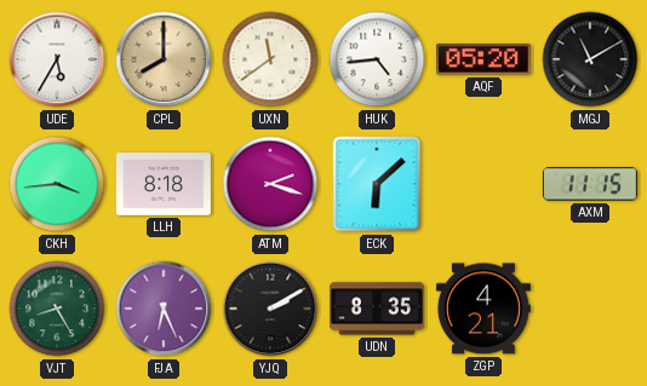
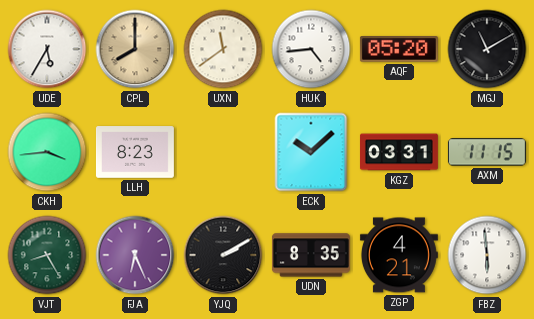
LLH: 8:18 -> 8:23
ATM: 2:18 -> none
ECK: 6:08 -> 10:08
KGZ: none -> 03:31
FBZ: none -> 5:59
